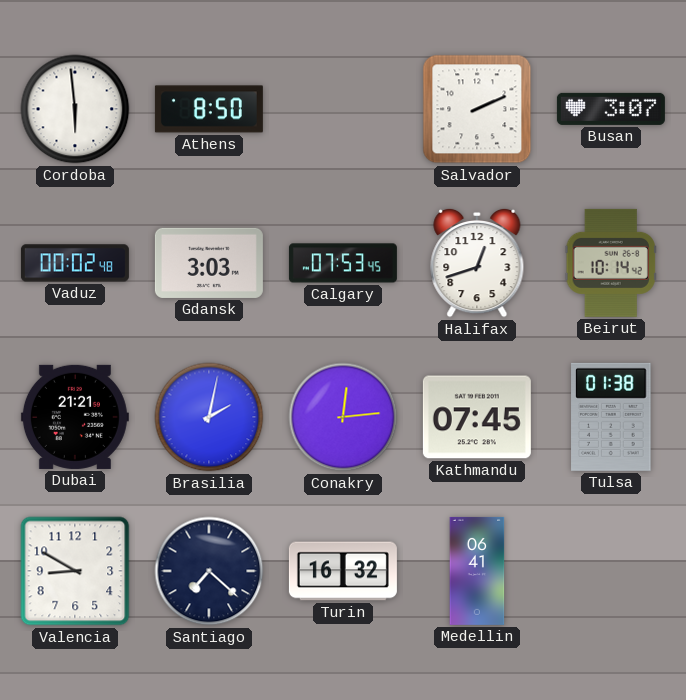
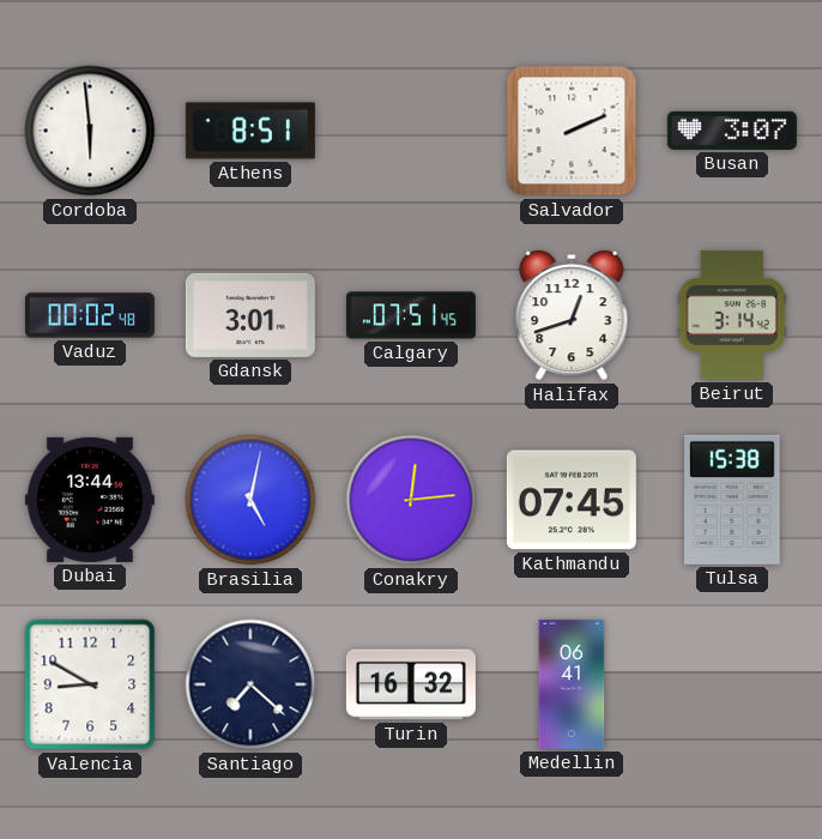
Athens: 8:50 -> 8:51
Gdansk: 3:03 -> 3:01
Calgary: 07:53 -> 07:51
Beirut: 10:14 -> 3:14
Dubai: 21:21 -> 13:44
Brasilia: 2:02 -> 5:02
Tulsa: 01:38 -> 15:38
